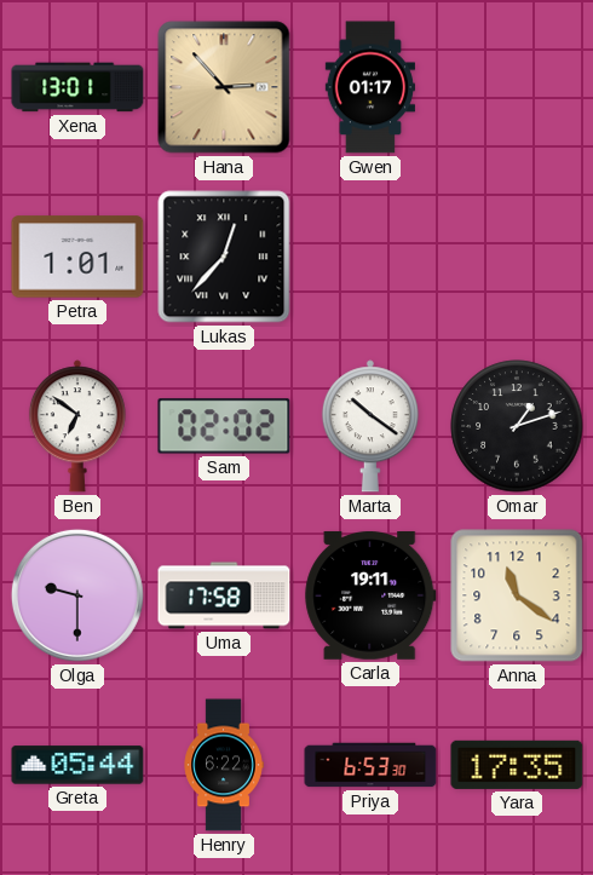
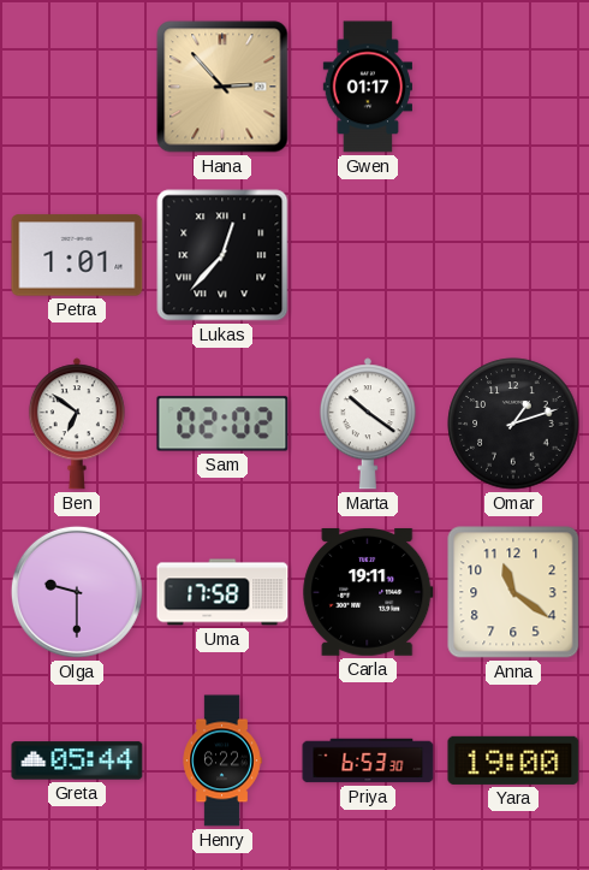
Xena: 13:01 -> none
Yara: 17:35 -> 19:00
